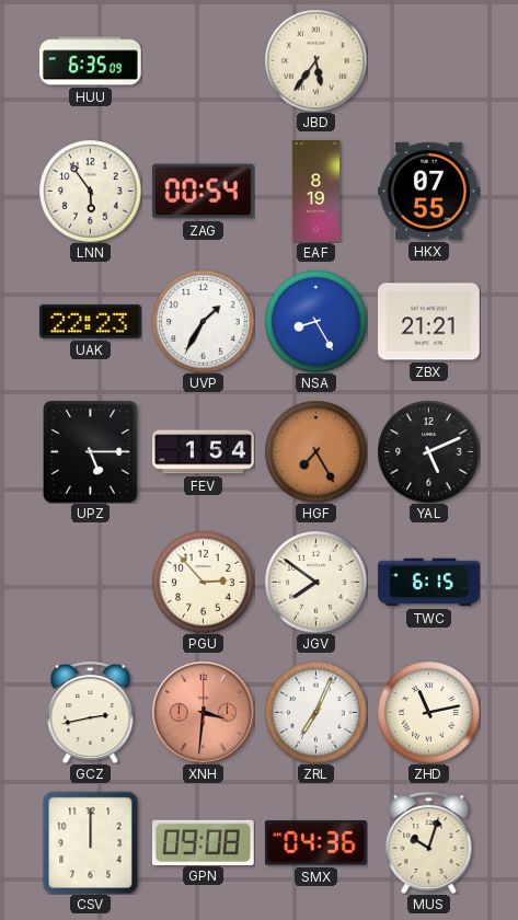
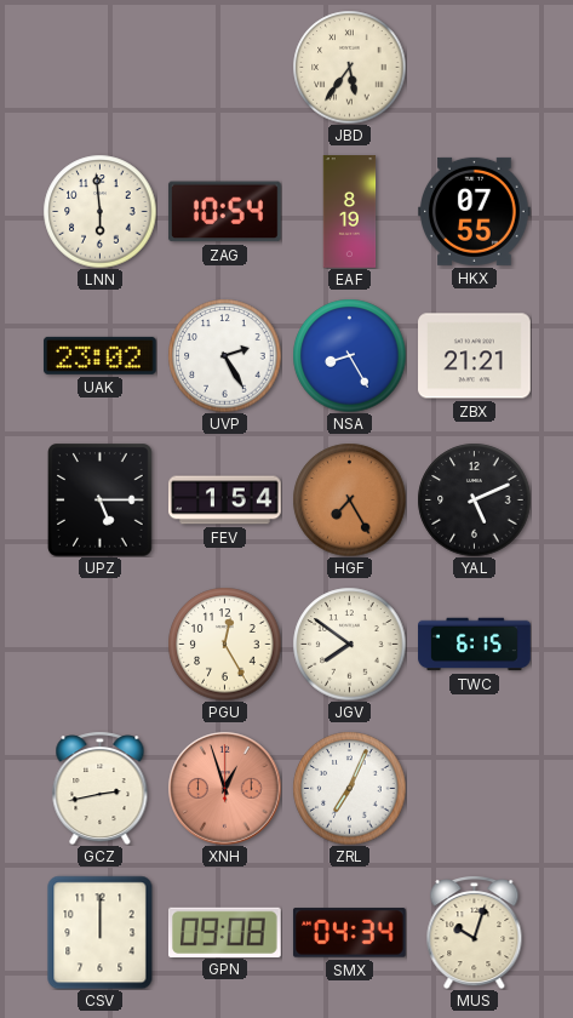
HUU: 6:35 -> none
LNN: 5:54 -> 5:59
ZAG: 00:54 -> 10:54
UAK: 22:23 -> 23:02
UVP: 1:35 -> 2:25
PGU: 2:53 -> 12:25
XNH: 3:31 -> 12:57
ZHD: 11:13 -> none
SMX: 04:36 -> 04:34
